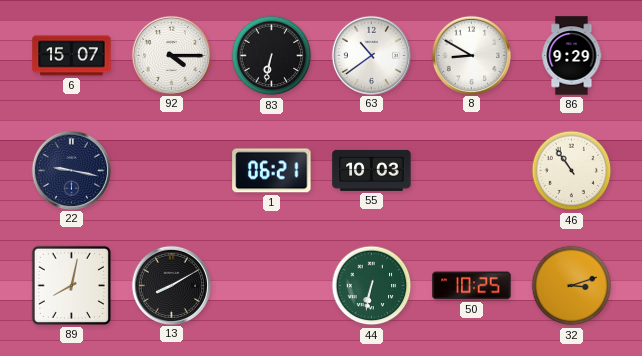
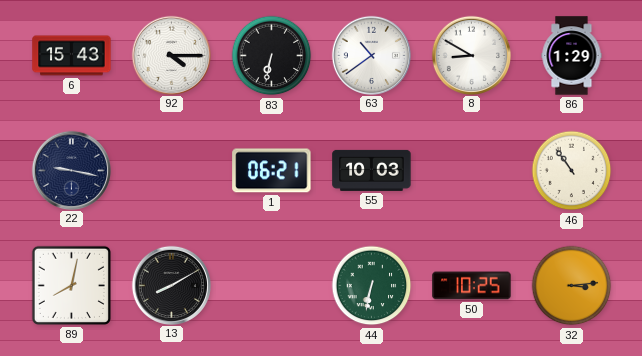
6: 15:07 -> 15:43
86: 9:29 -> 1:29
32: 3:12 -> 3:14
